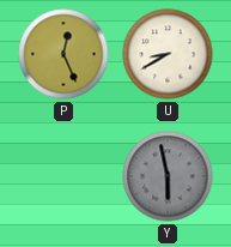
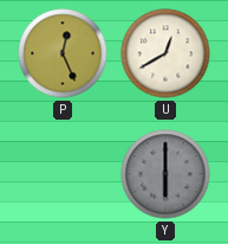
U: 8:40 -> 12:40
Y: 5:58 -> 6:00
